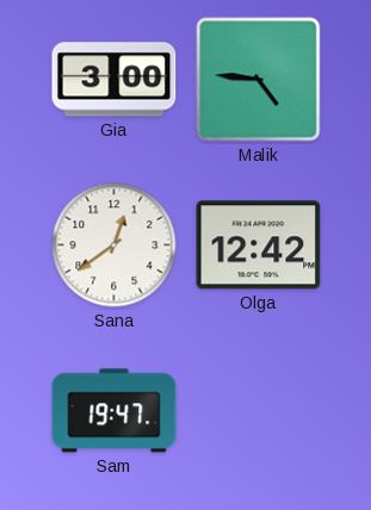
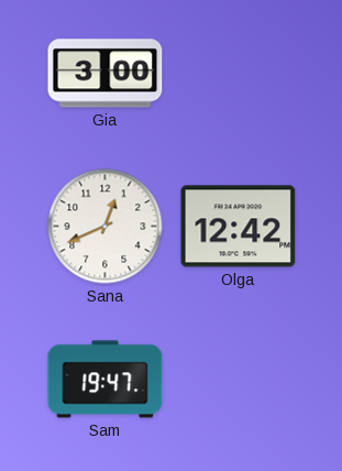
Malik: 4:46 -> none
Sana: 12:39 -> 12:41
